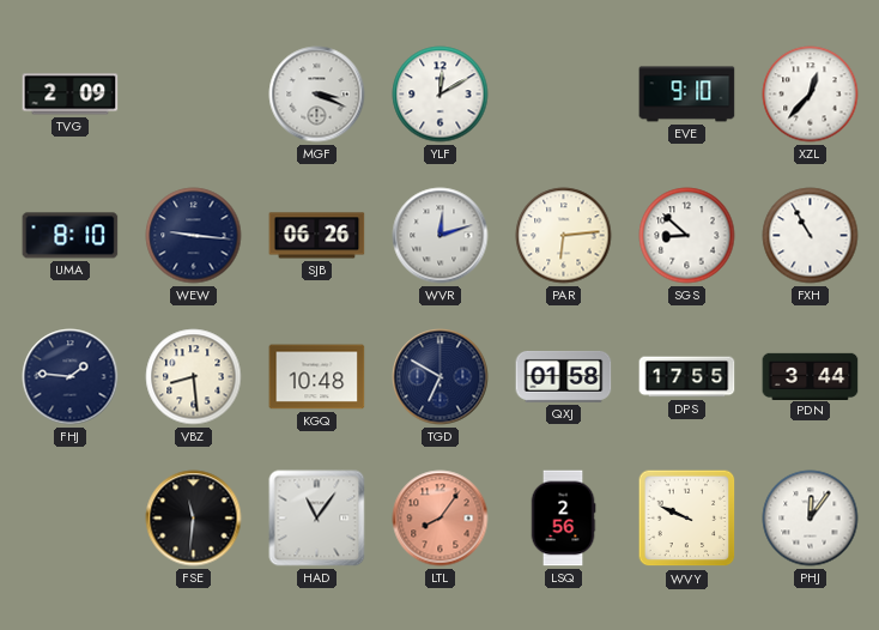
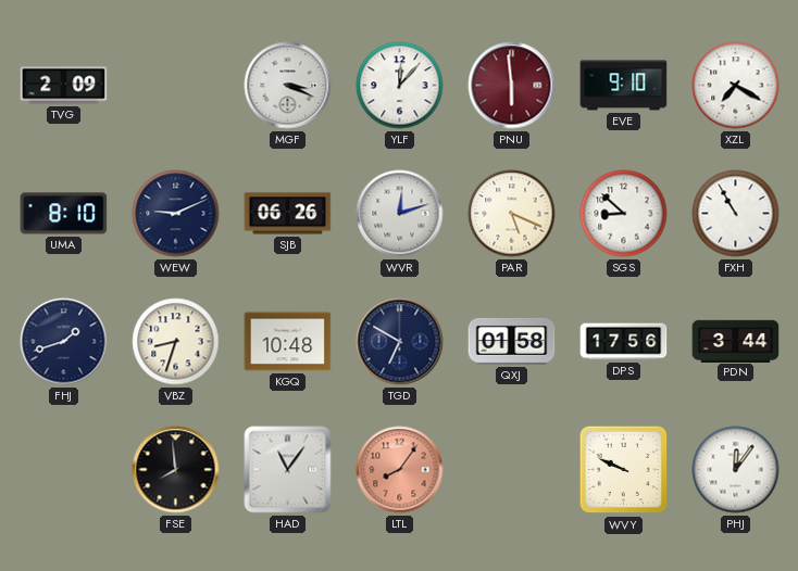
YLF: 12:10 -> 12:07
PNU: none -> 5:59
XZL: 12:37 -> 7:20
WEW: 9:16 -> 9:11
PAR: 6:14 -> 5:19
FHJ: 1:46 -> 1:42
VBZ: 8:29 -> 8:33
DPS: 17:55 -> 17:56
FSE: 11:31 -> 7:59
LSQ: 2:56 -> none
